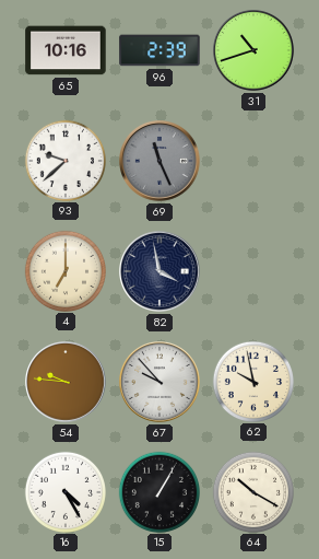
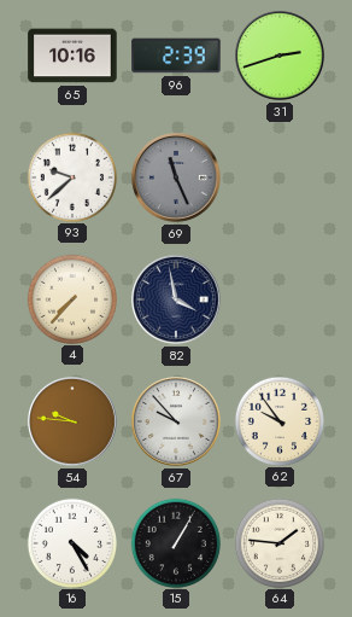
31: 10:42 -> 2:42
4: 7:00 -> 7:37
62: 9:58 -> 9:54
64: 10:20 -> 1:46
